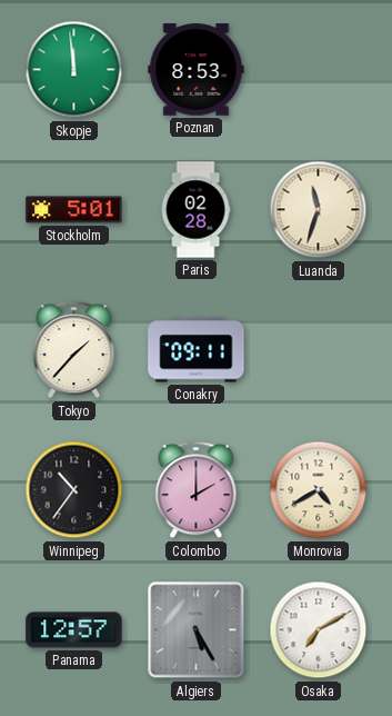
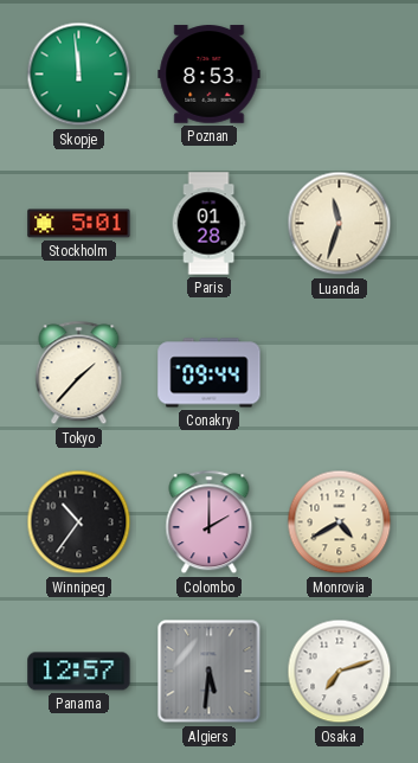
Paris: 02:28 -> 01:28
Conakry: 09:11 -> 09:44
Algiers: 5:25 -> 5:31
Osaka: 7:10 -> 7:12
